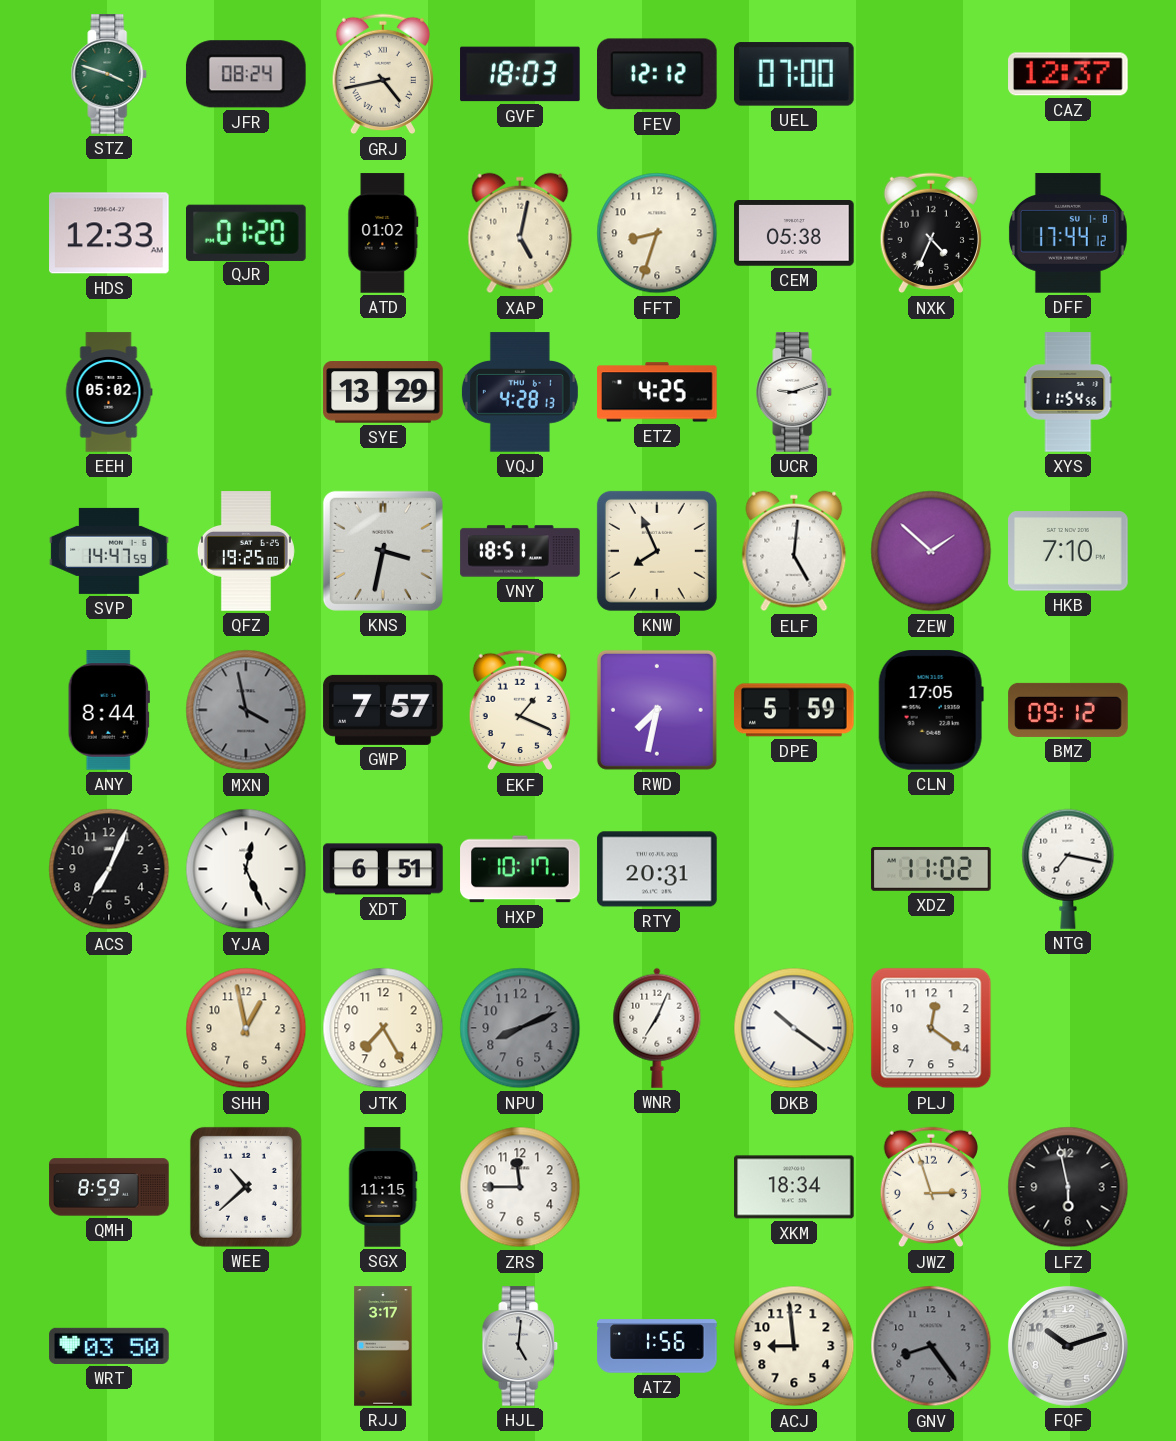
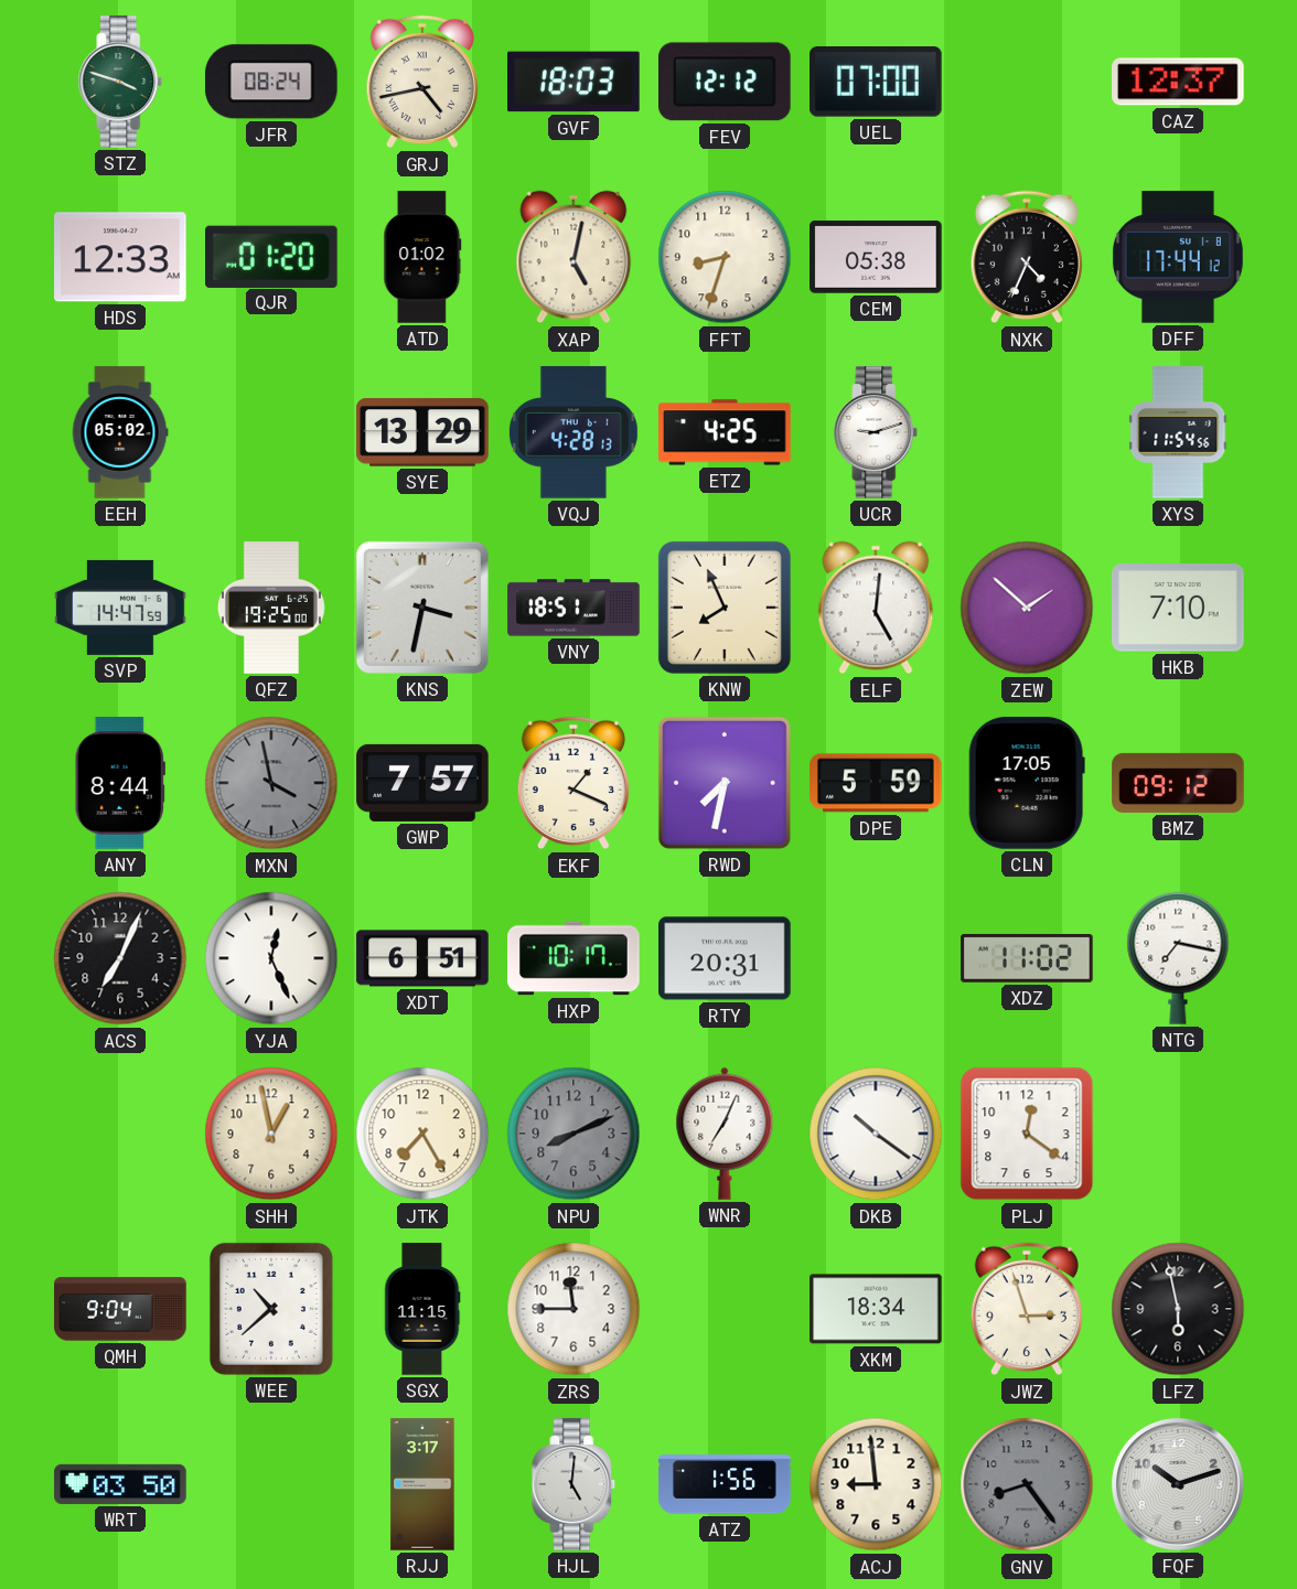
QMH: 8:59 -> 9:04
